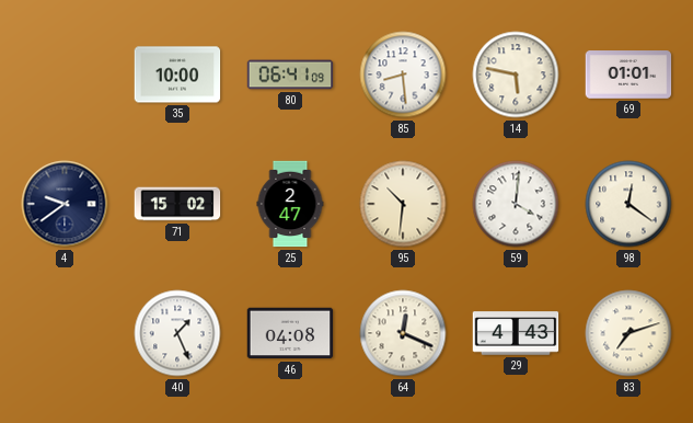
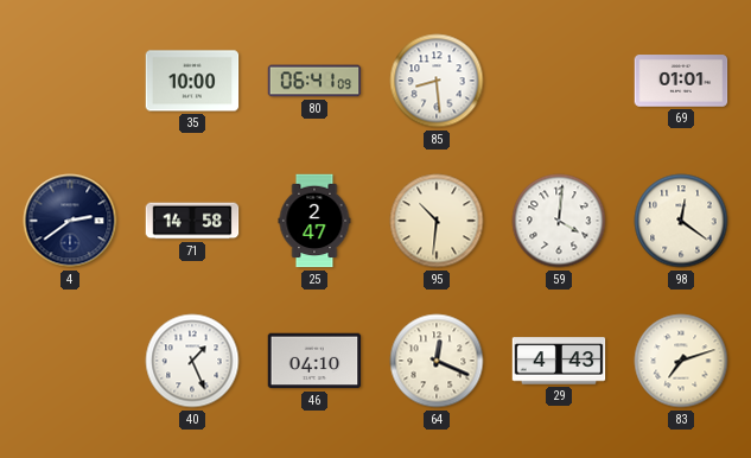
14: 5:47 -> none
4: 9:39 -> 2:39
71: 15:02 -> 14:58
46: 04:08 -> 04:10
